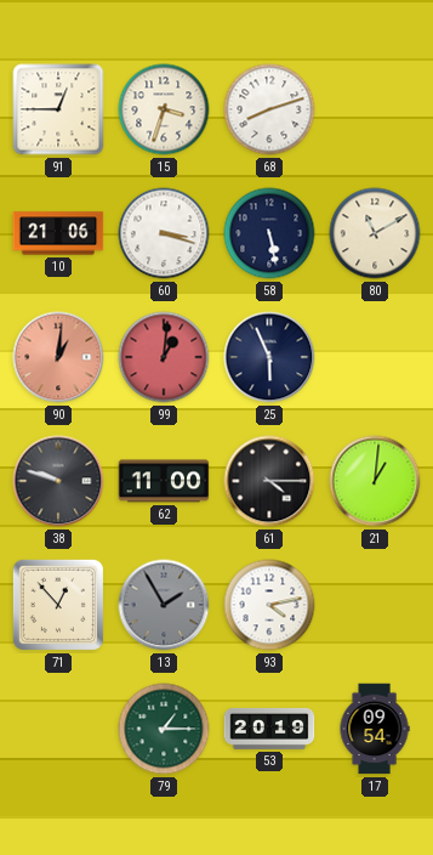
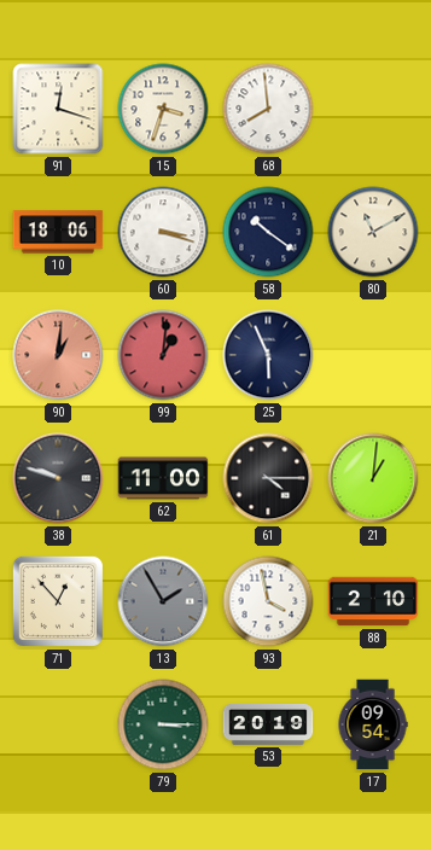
91: 12:45 -> 12:18
68: 8:12 -> 7:59
10: 21:06 -> 18:06
58: 5:28 -> 10:21
93: 4:13 -> 3:58
88: none -> 2:10
79: 1:15 -> 3:15
